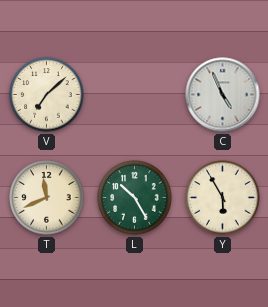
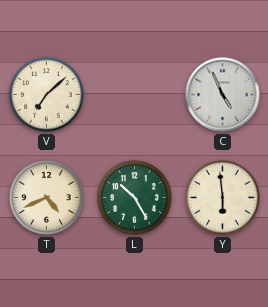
T: 11:41 -> 4:41
Y: 5:55 -> 5:59
